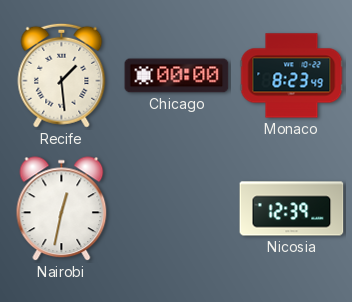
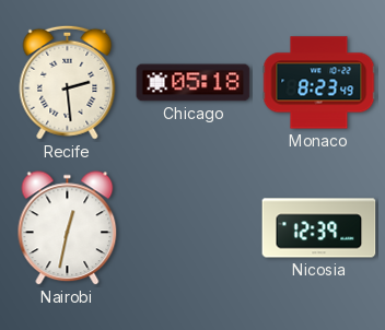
Recife: 1:29 -> 2:29
Chicago: 00:00 -> 05:18
